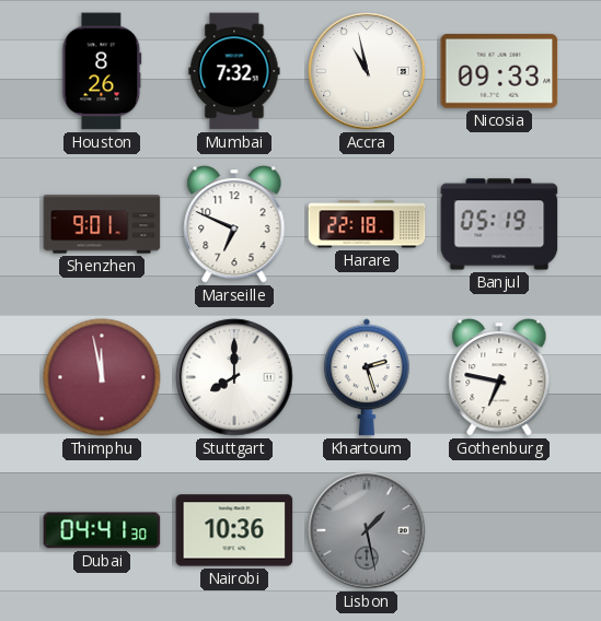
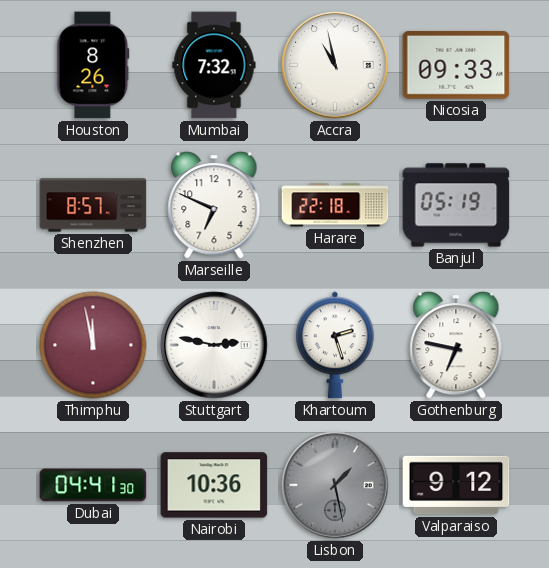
Shenzhen: 9:01 -> 8:57
Stuttgart: 8:00 -> 2:47
Valparaiso: none -> 9:12
